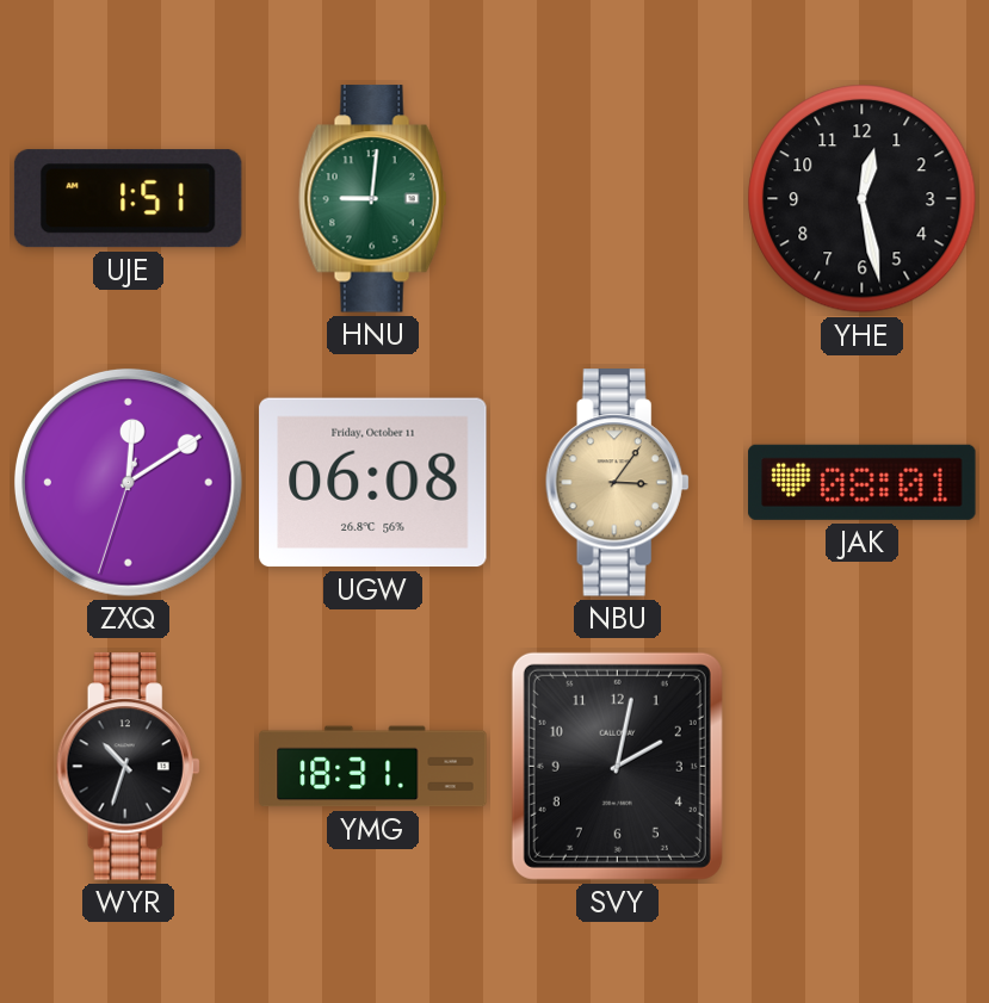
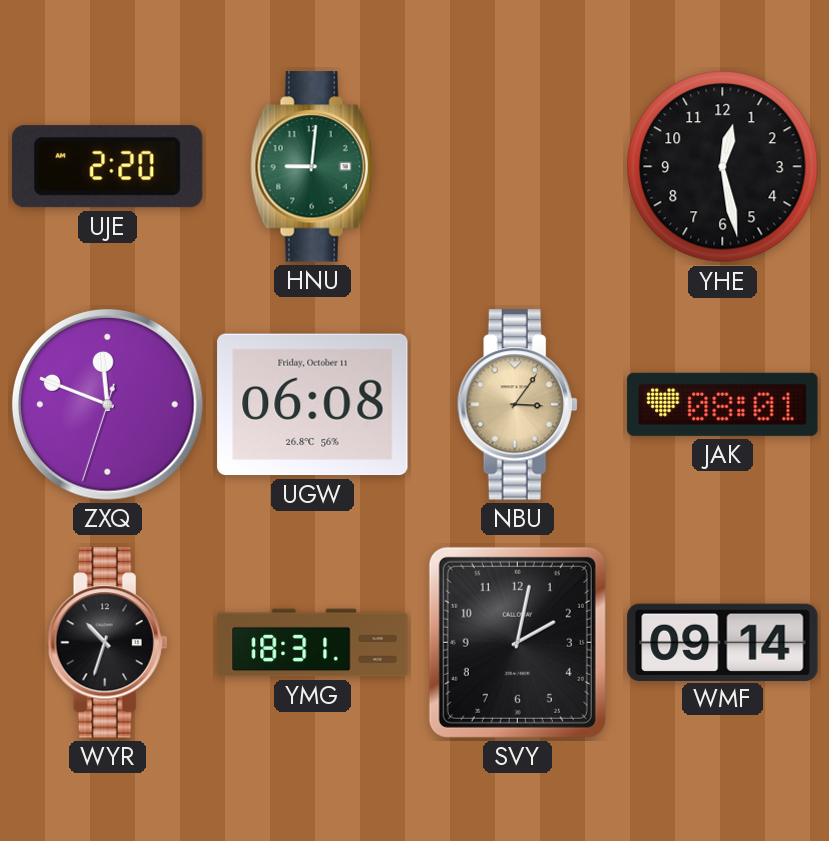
UJE: 1:51 -> 2:20
ZXQ: 12:09 -> 11:48
WMF: none -> 09:14
